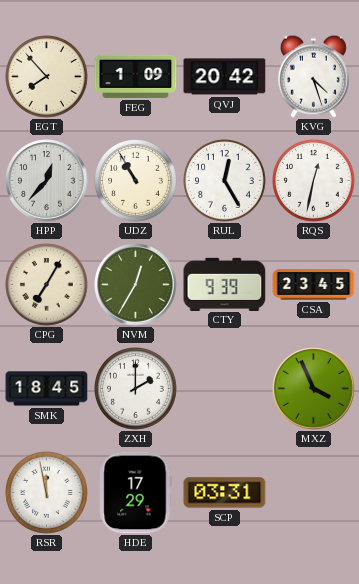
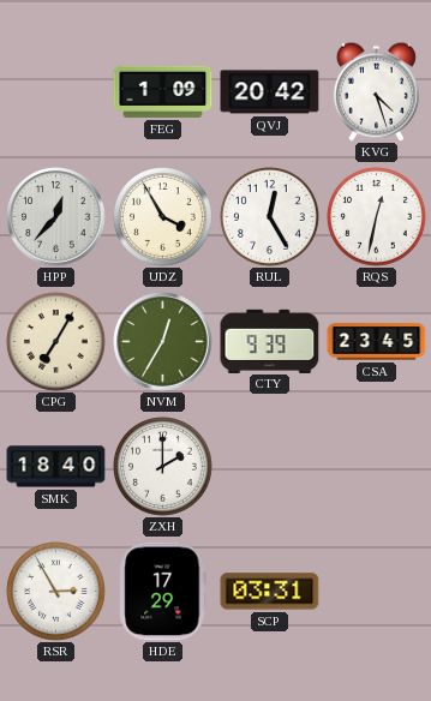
EGT: 7:53 -> none
UDZ: 10:55 -> 3:55
SMK: 18:45 -> 18:40
MXZ: 3:56 -> none
RSR: 11:58 -> 2:55
